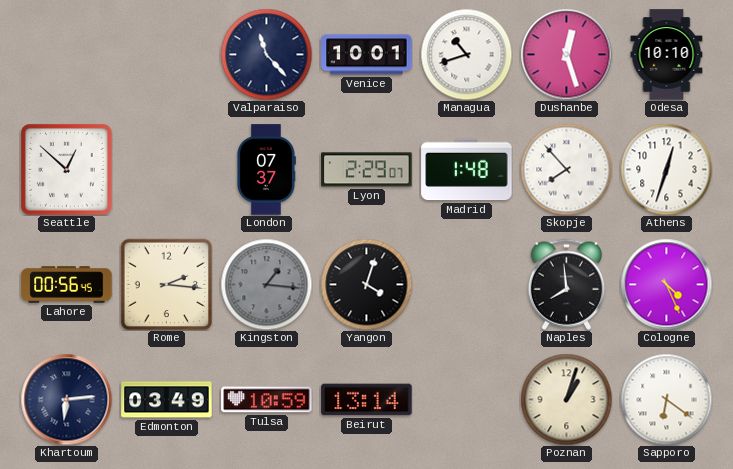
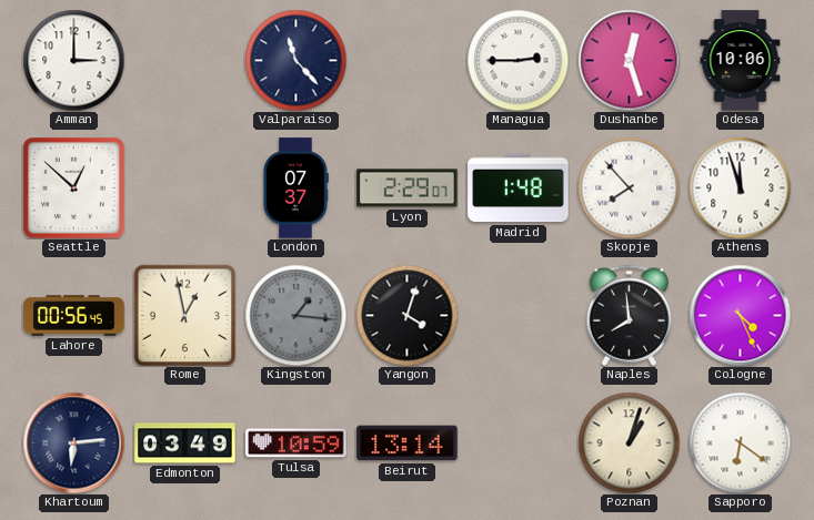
Amman: none -> 3:00
Venice: 10:01 -> none
Managua: 10:42 -> 2:45
Odesa: 10:10 -> 10:06
Athens: 12:33 -> 11:57
Rome: 2:16 -> 12:58
